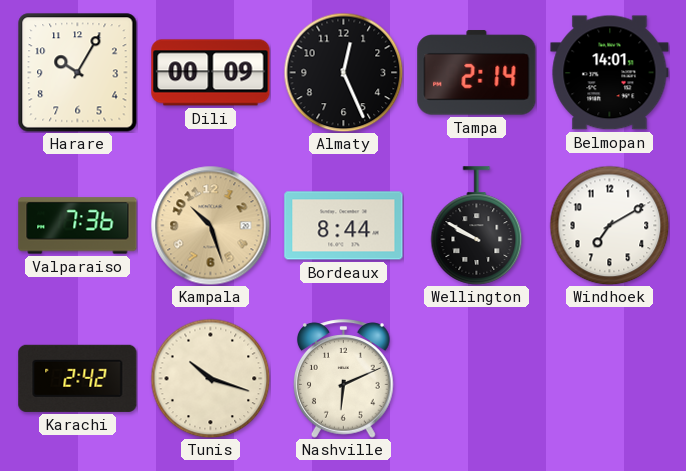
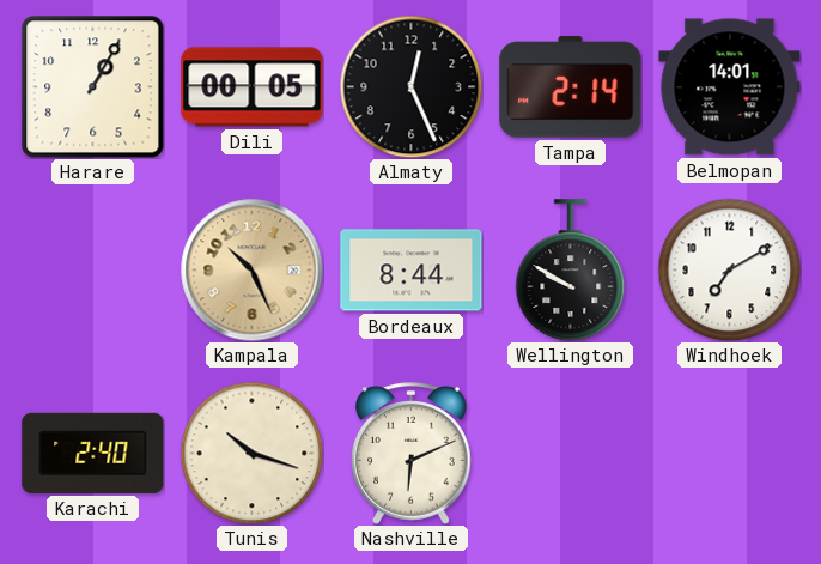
Harare: 10:05 -> 1:05
Dili: 00:09 -> 00:05
Valparaiso: 7:36 -> none
Kampala: 10:27 -> 10:26
Karachi: 2:42 -> 2:40
